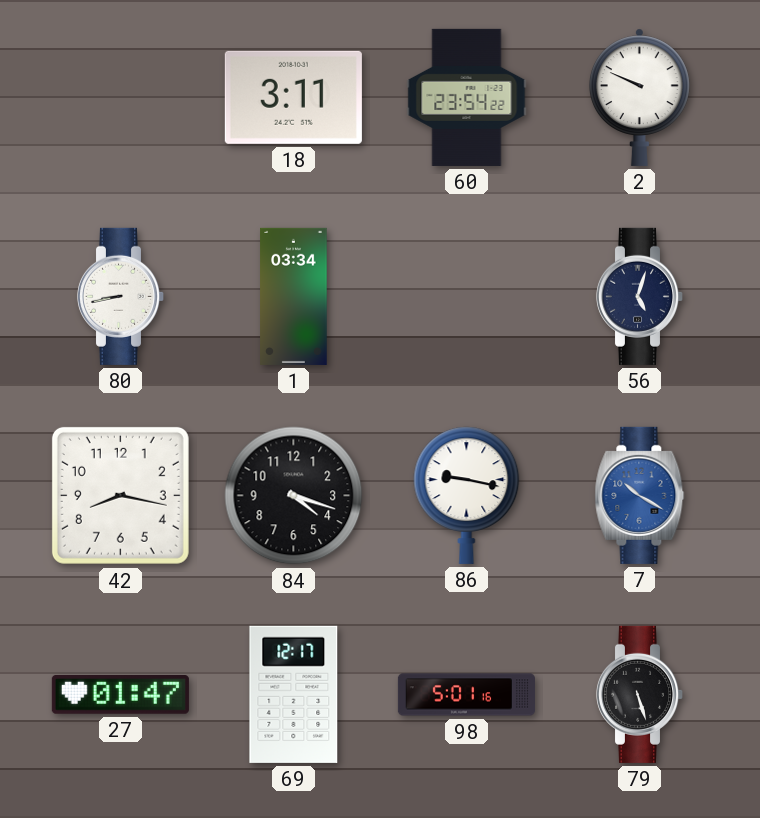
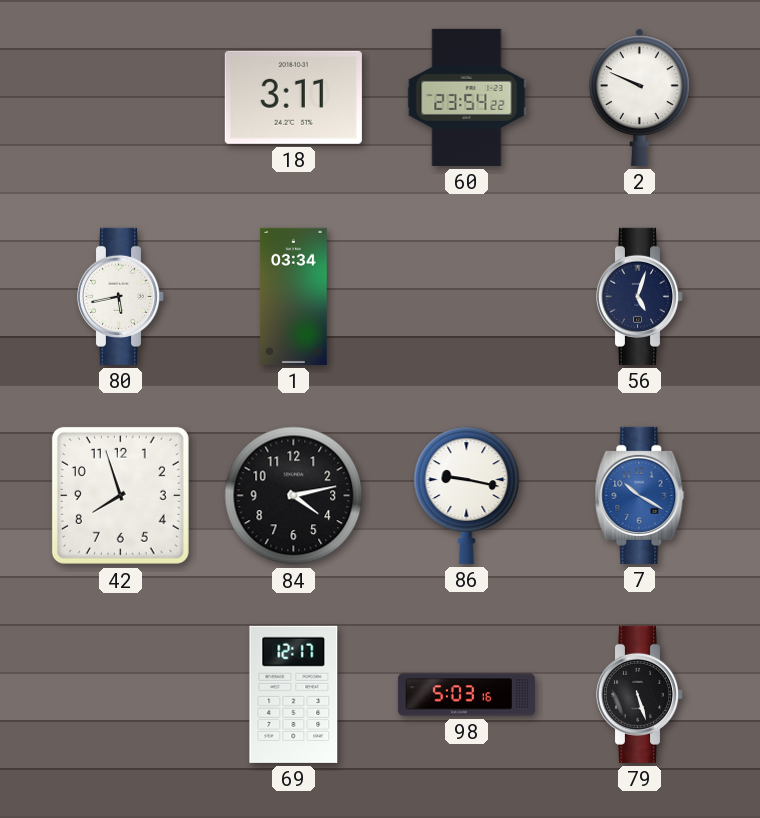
80: 8:43 -> 5:43
42: 8:17 -> 7:57
84: 4:18 -> 4:13
27: 01:47 -> none
98: 5:01 -> 5:03
